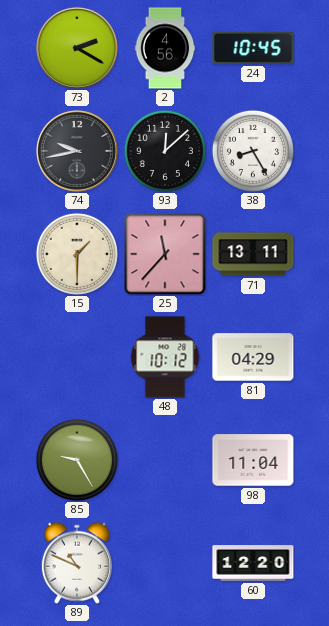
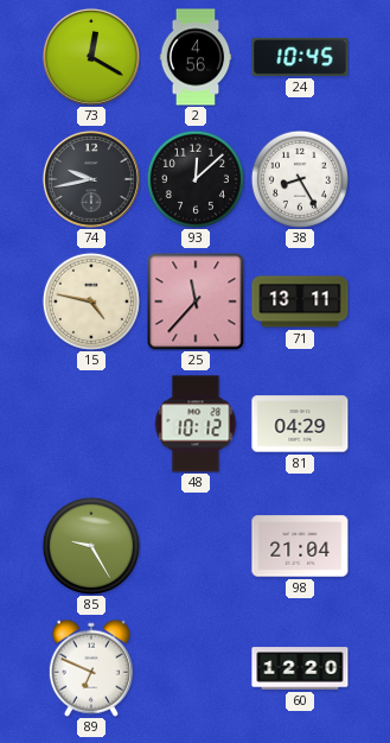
73: 2:20 -> 12:20
15: 1:30 -> 4:47
98: 11:04 -> 21:04
89: 10:49 -> 6:49
